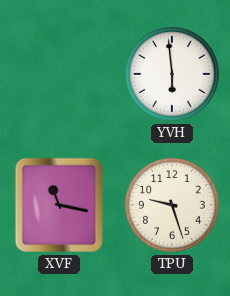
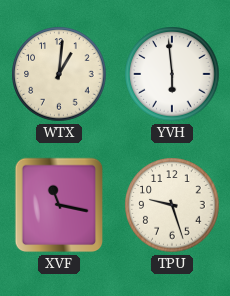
WTX: none -> 1:01
